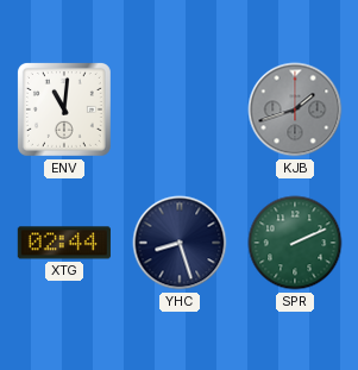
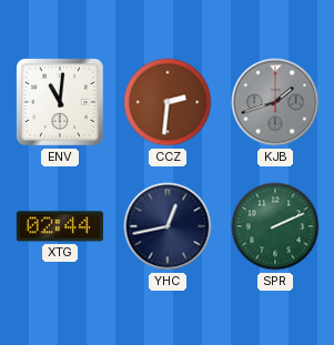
CCZ: none -> 2:31
YHC: 8:27 -> 12:43
